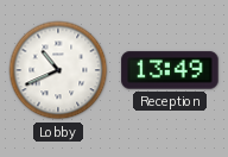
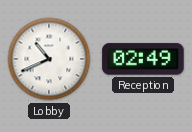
Reception: 13:49 -> 02:49
